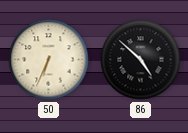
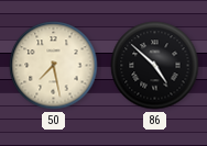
50: 6:34 -> 7:28
